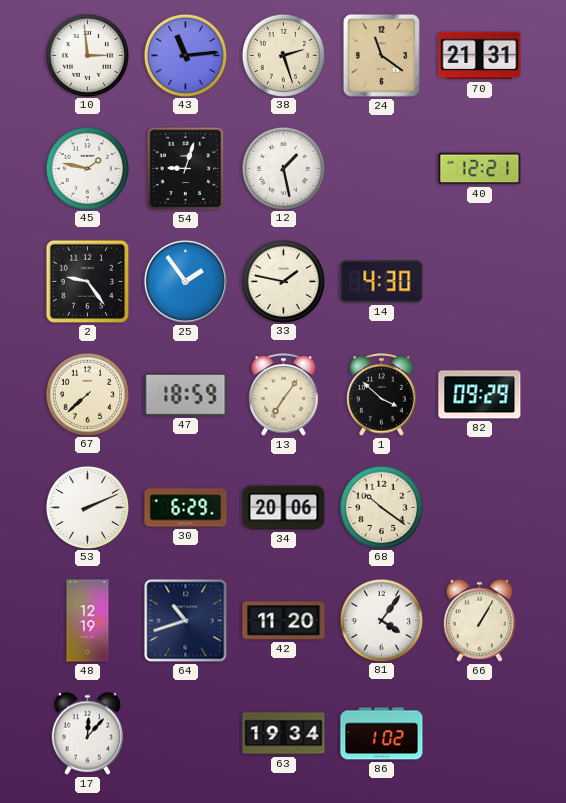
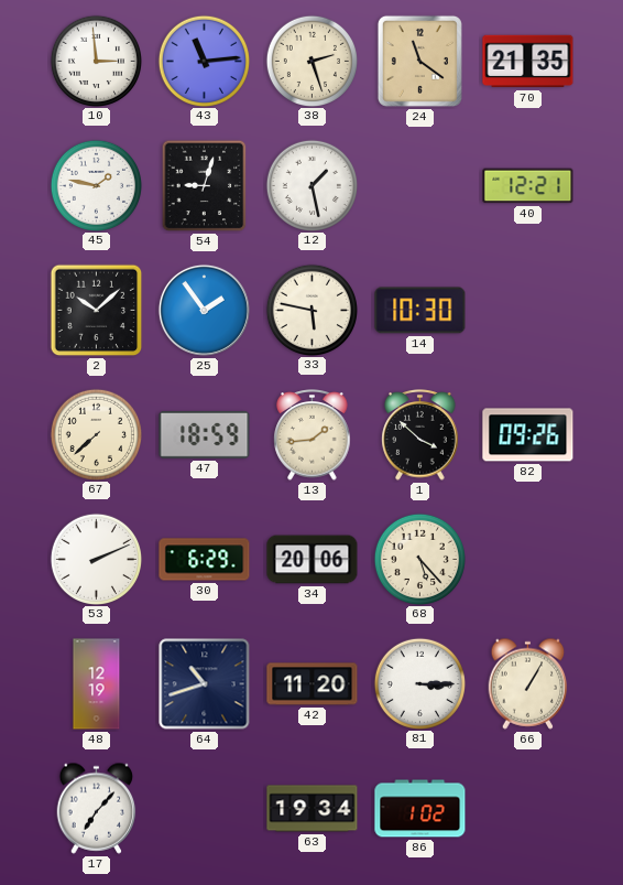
70: 21:31 -> 21:35
2: 9:24 -> 10:08
33: 1:47 -> 5:47
14: 4:30 -> 10:30
13: 7:06 -> 1:44
82: 09:29 -> 09:26
68: 10:21 -> 5:23
81: 4:06 -> 3:15
17: 12:07 -> 7:07
